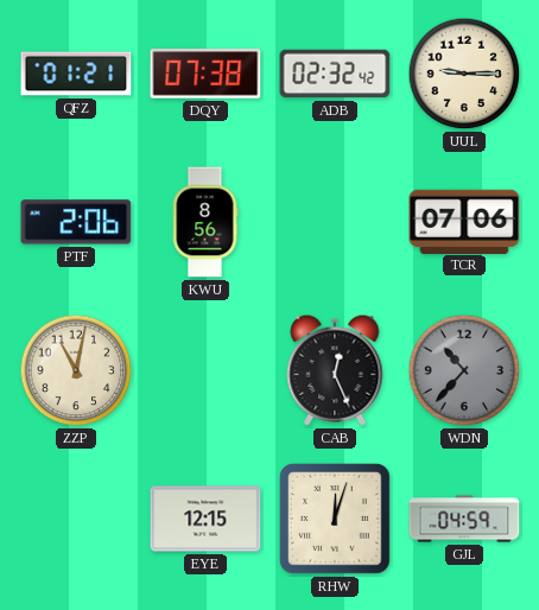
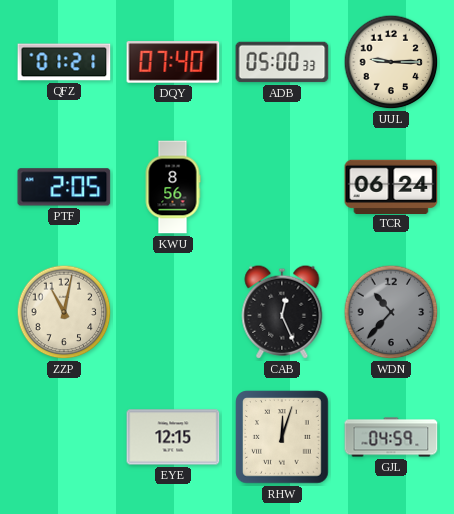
DQY: 07:38 -> 07:40
ADB: 02:32 -> 05:00
PTF: 2:06 -> 2:05
TCR: 07:06 -> 06:24
